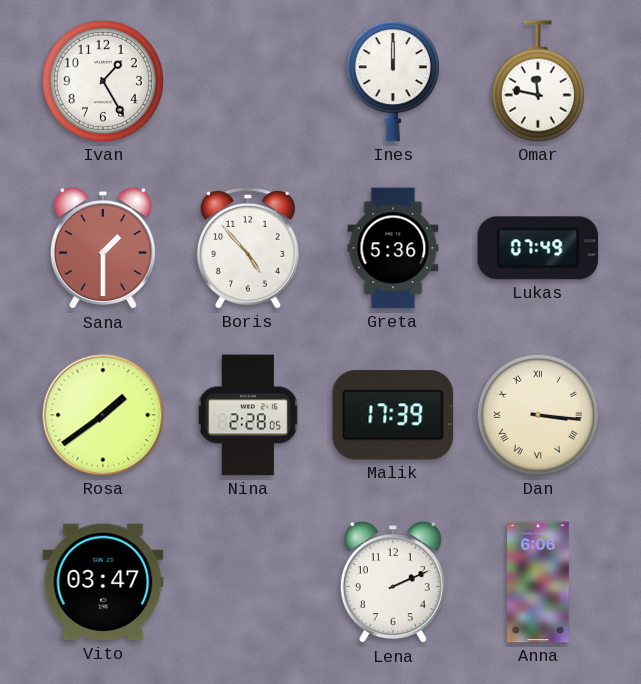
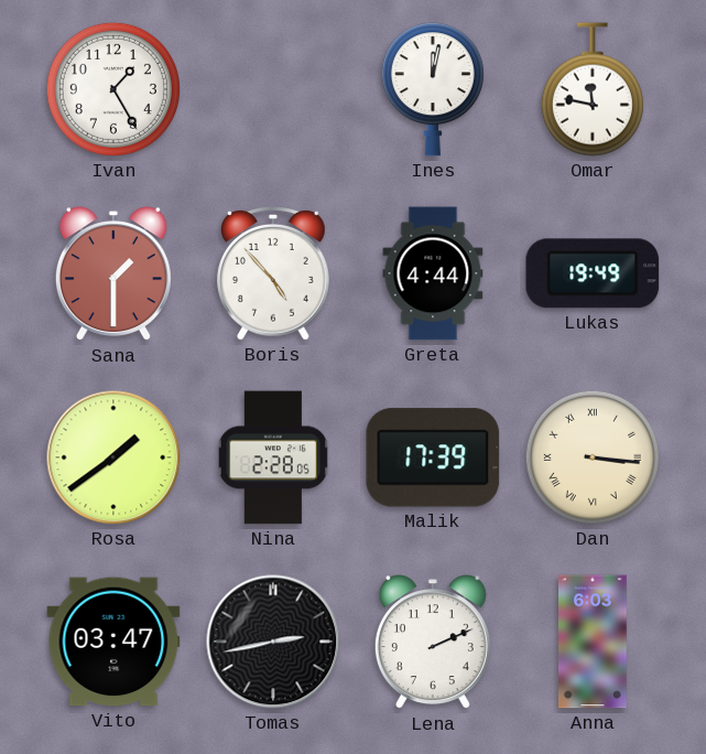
Ines: 12:00 -> 12:02
Greta: 5:36 -> 4:44
Lukas: 07:49 -> 19:49
Tomas: none -> 2:43
Anna: 6:06 -> 6:03
